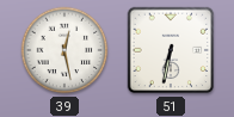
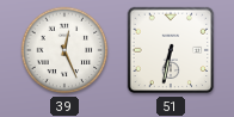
39: 12:28 -> 12:26
